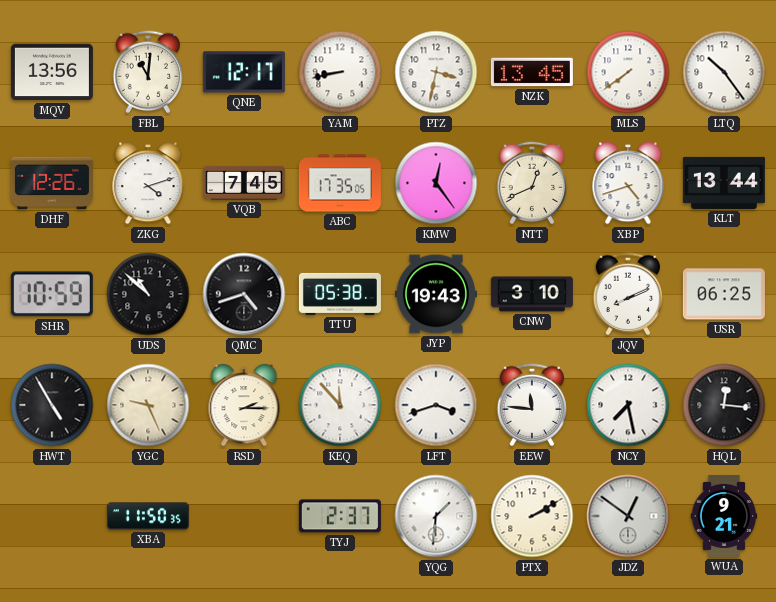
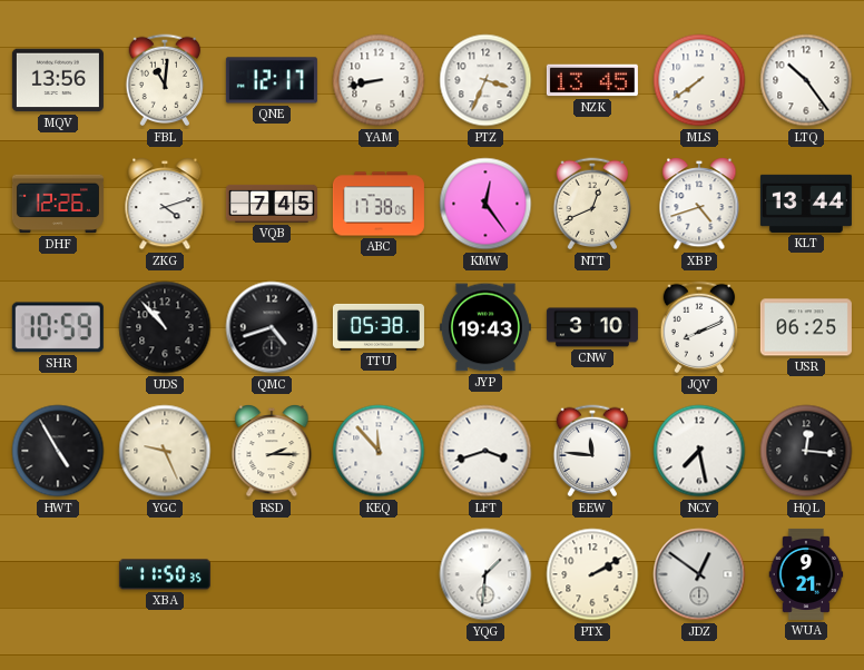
PTZ: 3:32 -> 3:34
ABC: 17:35 -> 17:38
UDS: 10:52 -> 10:53
TYJ: 2:37 -> none
